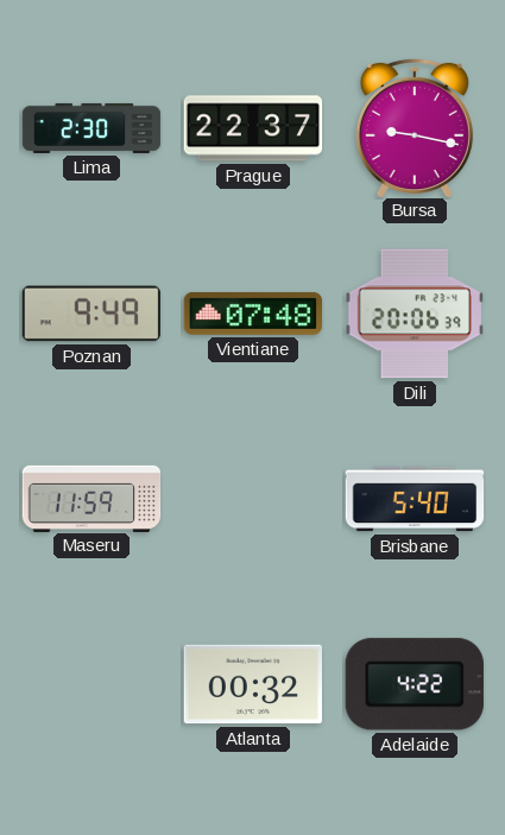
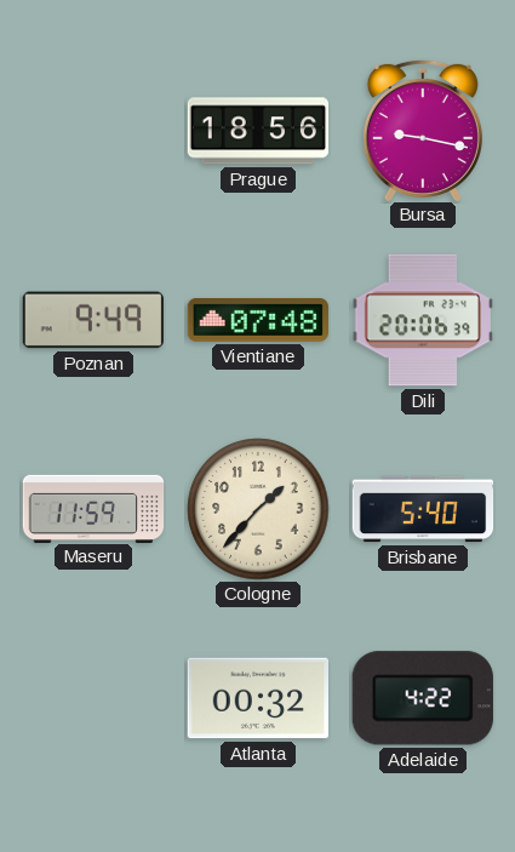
Lima: 2:30 -> none
Prague: 22:37 -> 18:56
Cologne: none -> 1:37
